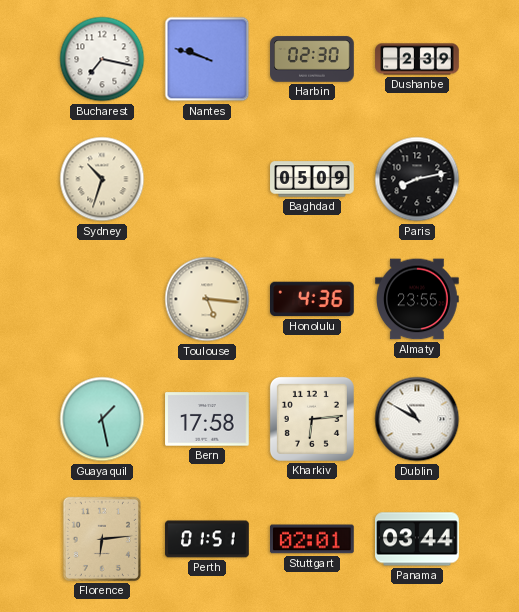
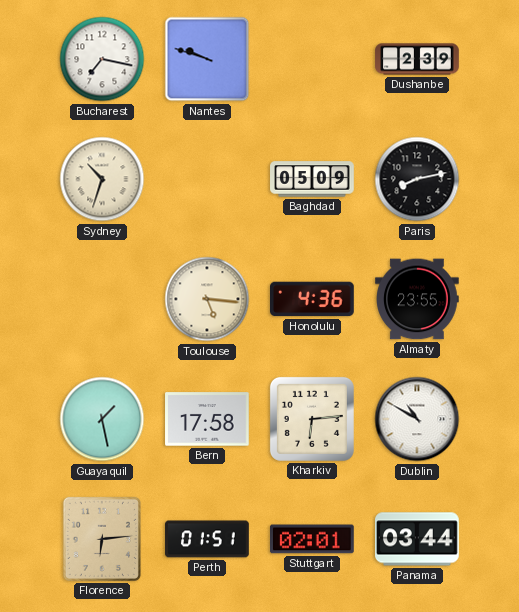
Harbin: 02:30 -> none
